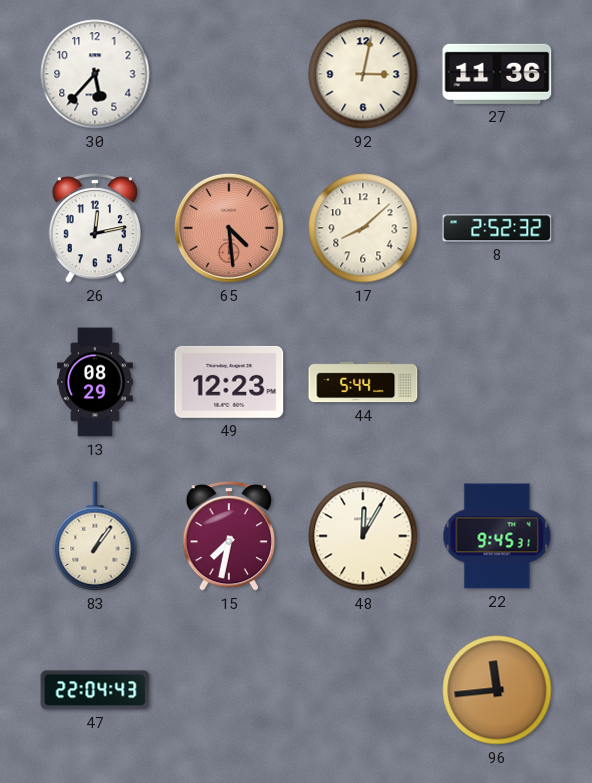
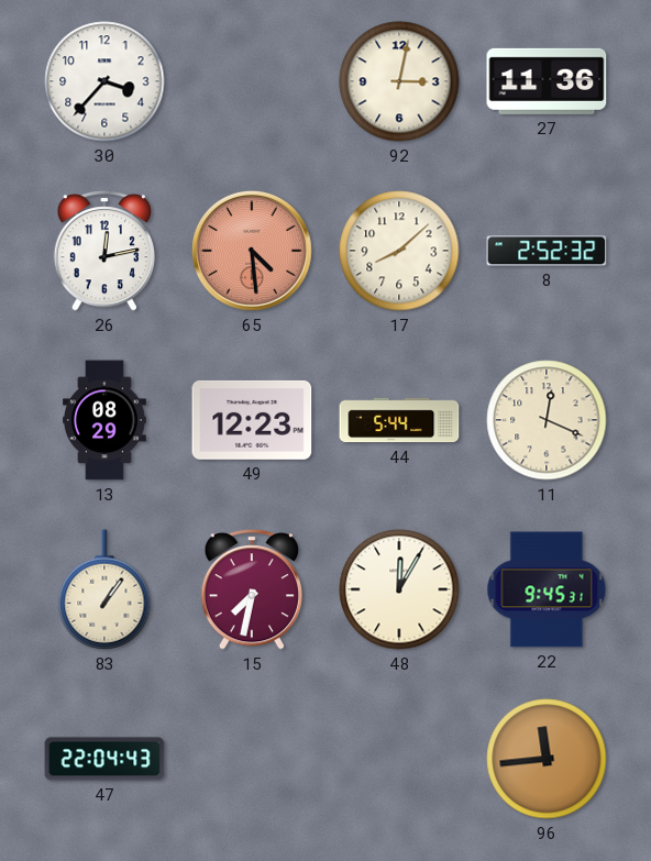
30: 5:37 -> 3:37
11: none -> 12:19
